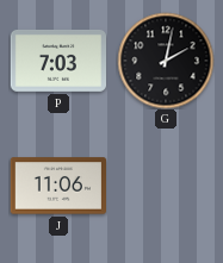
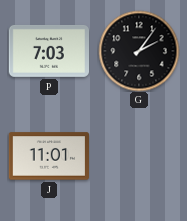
G: 2:02 -> 2:06
J: 11:06 -> 11:01
